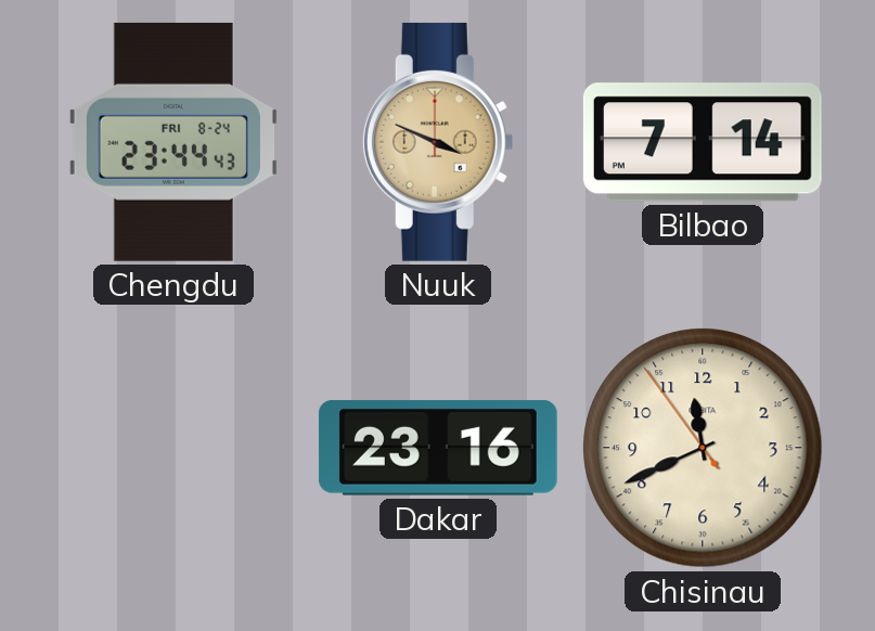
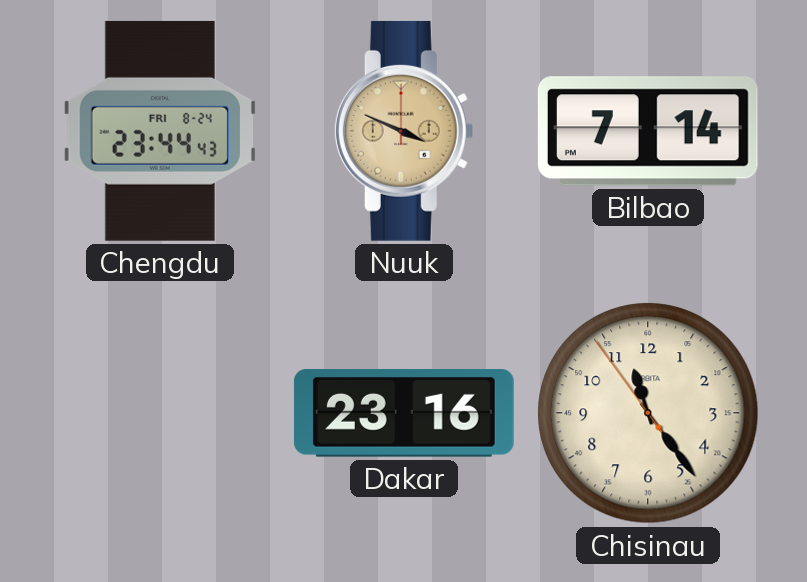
Chisinau: 11:40 -> 11:23
